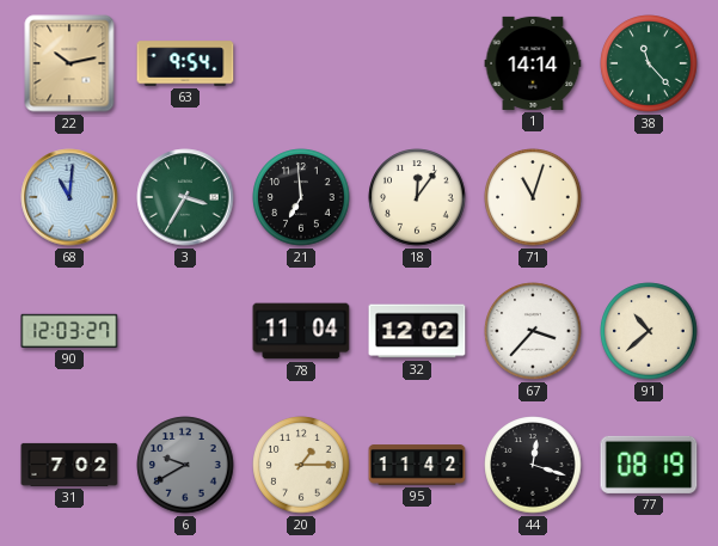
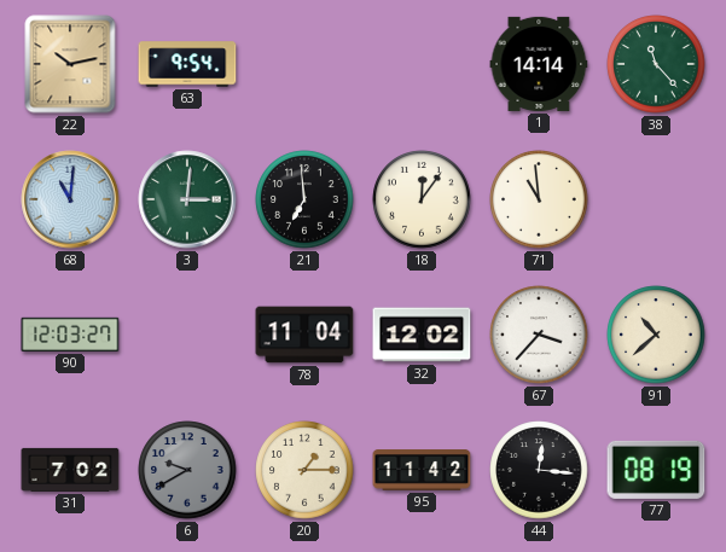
3: 3:35 -> 3:01
71: 11:03 -> 10:59
44: 12:18 -> 12:16
